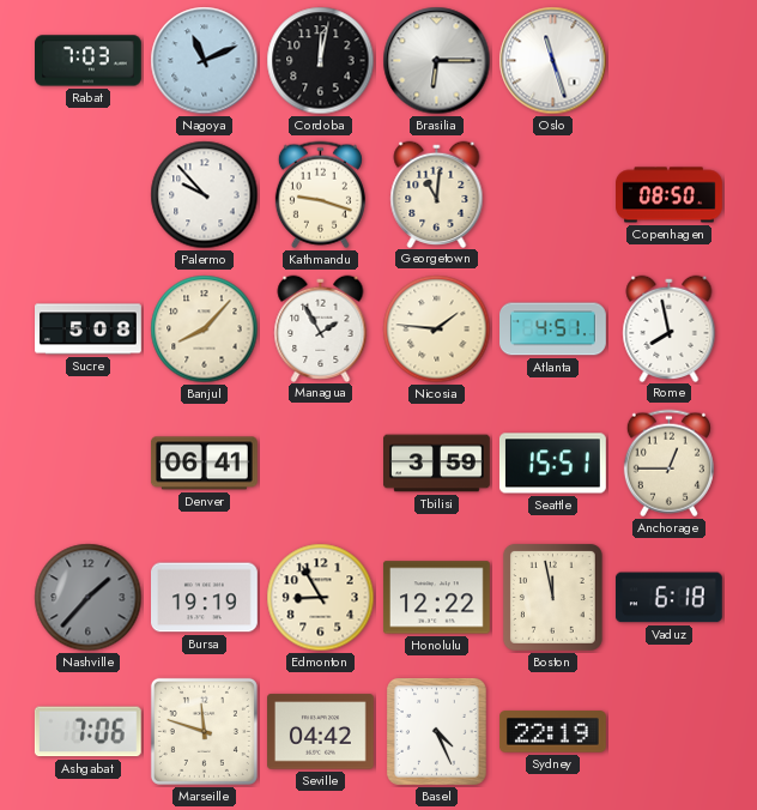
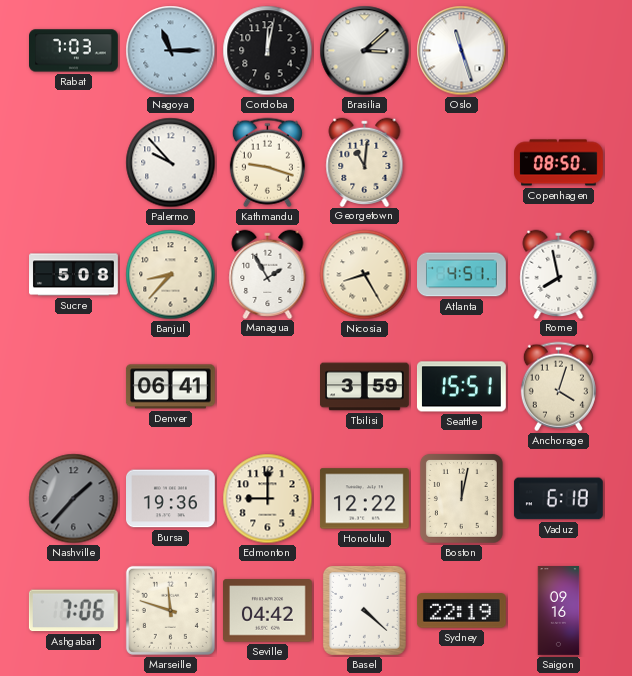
Nagoya: 11:11 -> 11:15
Brasilia: 6:15 -> 3:08
Banjul: 8:07 -> 8:37
Nicosia: 1:46 -> 8:25
Anchorage: 12:45 -> 4:03
Bursa: 19:19 -> 19:36
Edmonton: 8:55 -> 9:00
Boston: 11:58 -> 12:02
Basel: 4:26 -> 4:22
Saigon: none -> 09:16
